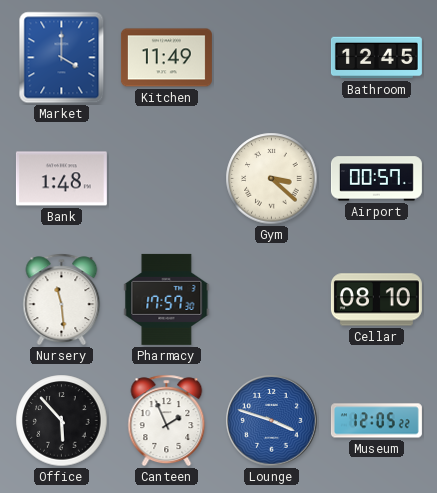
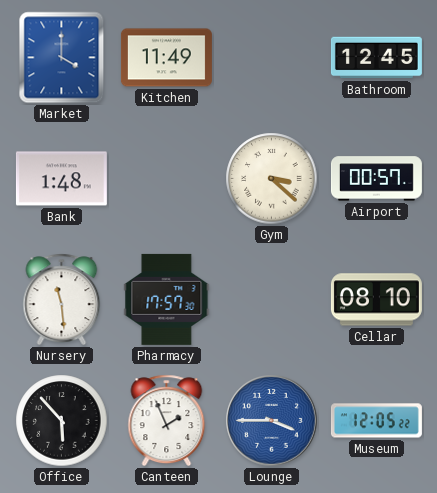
Lounge: 3:48 -> 3:45
